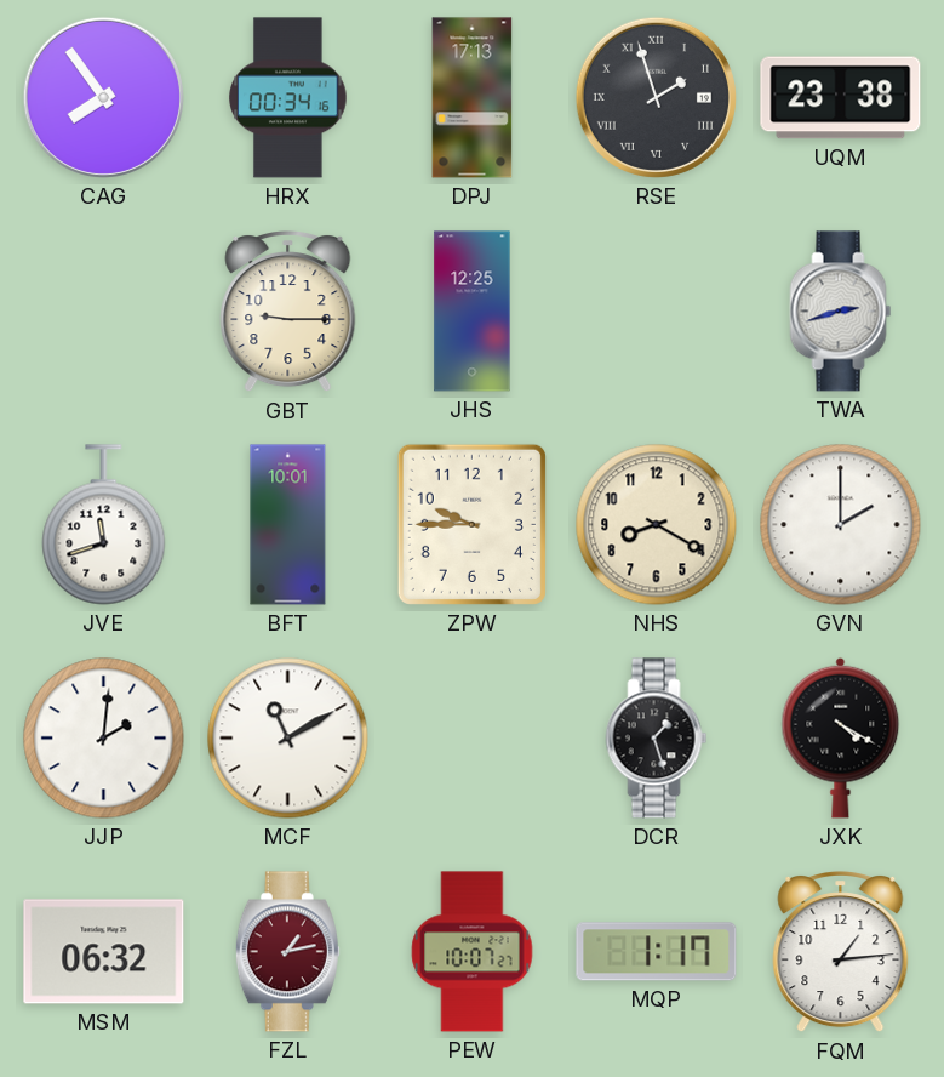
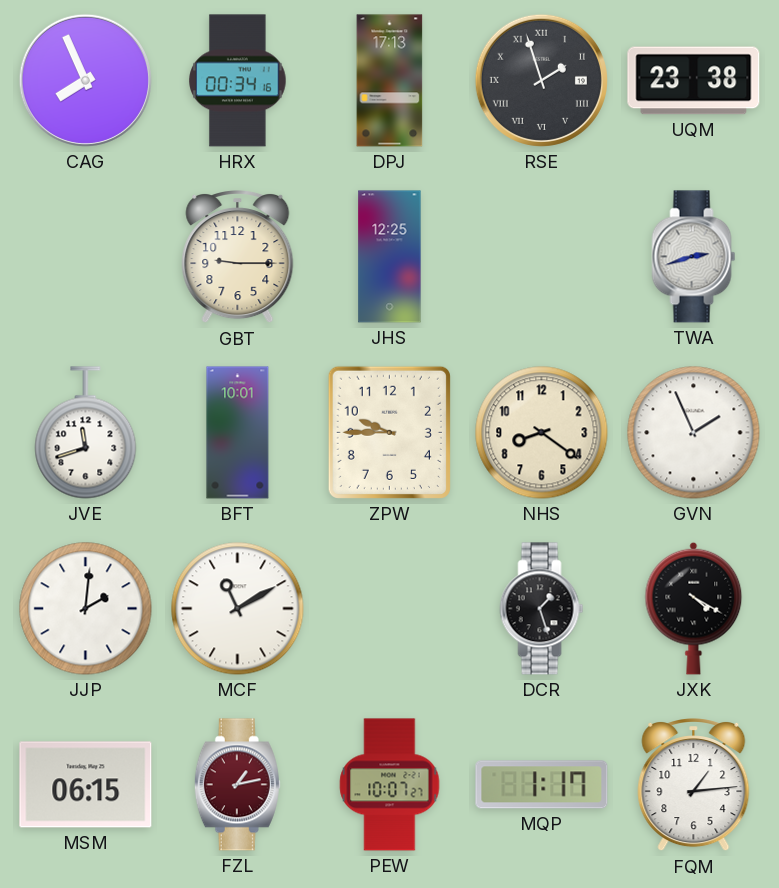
CAG: 7:54 -> 7:56
NHS: 8:20 -> 8:21
GVN: 2:00 -> 1:56
MSM: 06:32 -> 06:15
